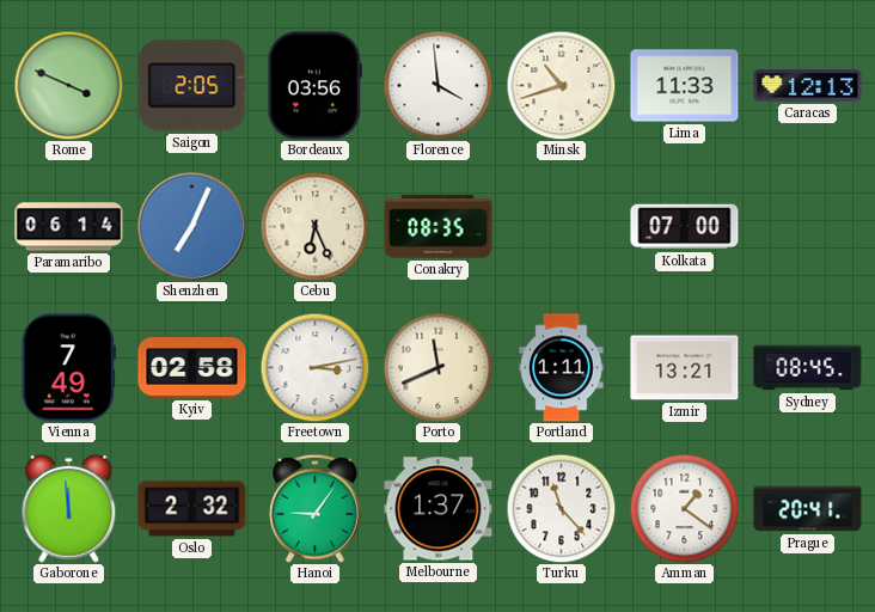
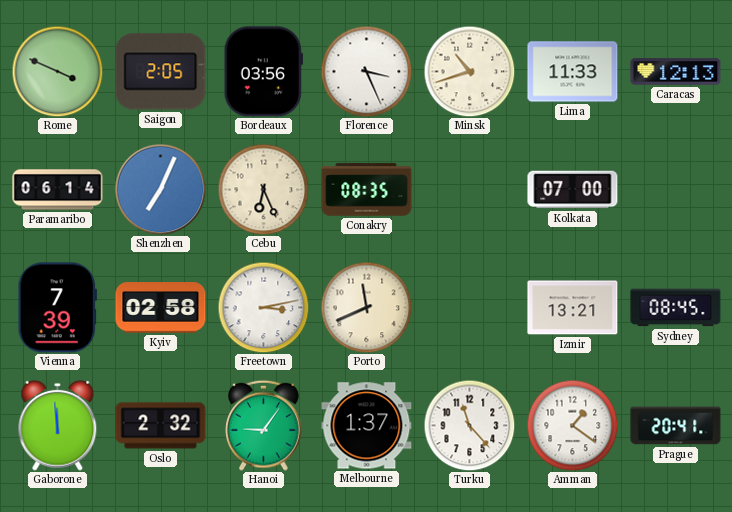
Florence: 3:59 -> 3:26
Vienna: 7:49 -> 7:39
Portland: 1:11 -> none
